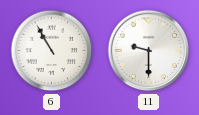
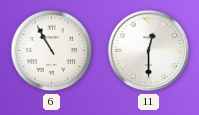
11: 9:30 -> 12:30
